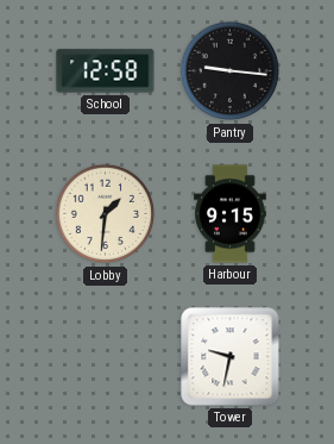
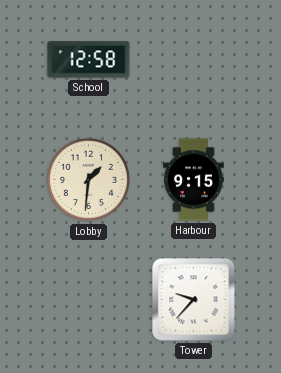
Pantry: 9:16 -> none
Tower: 9:32 -> 9:37
